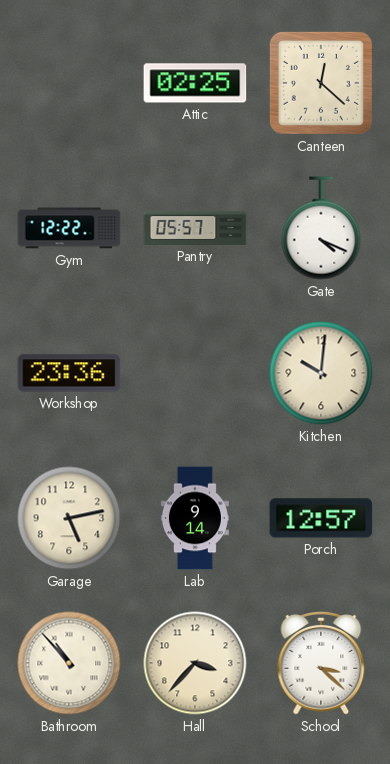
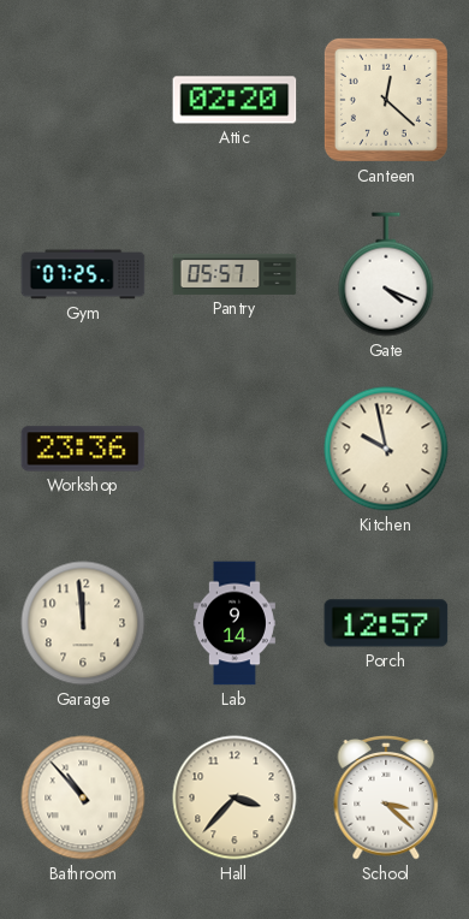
Attic: 02:25 -> 02:20
Gym: 12:22 -> 07:25
Kitchen: 10:01 -> 9:58
Garage: 5:13 -> 11:59
